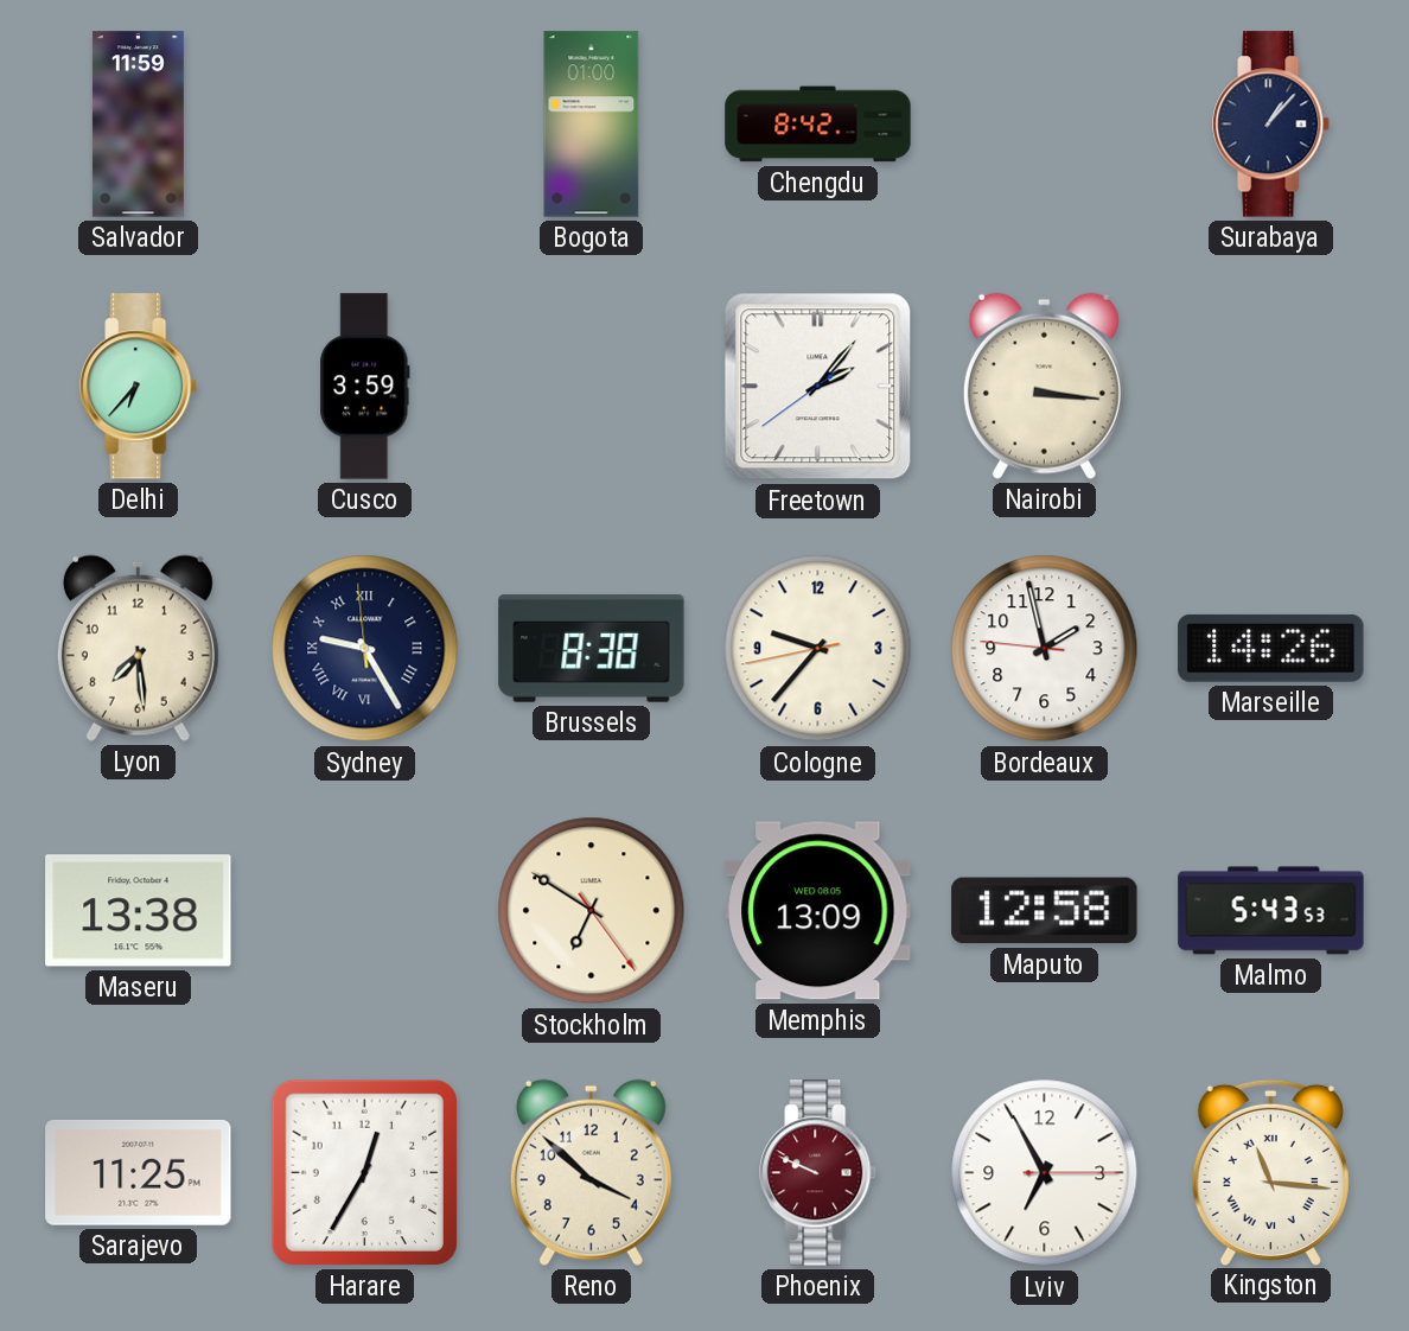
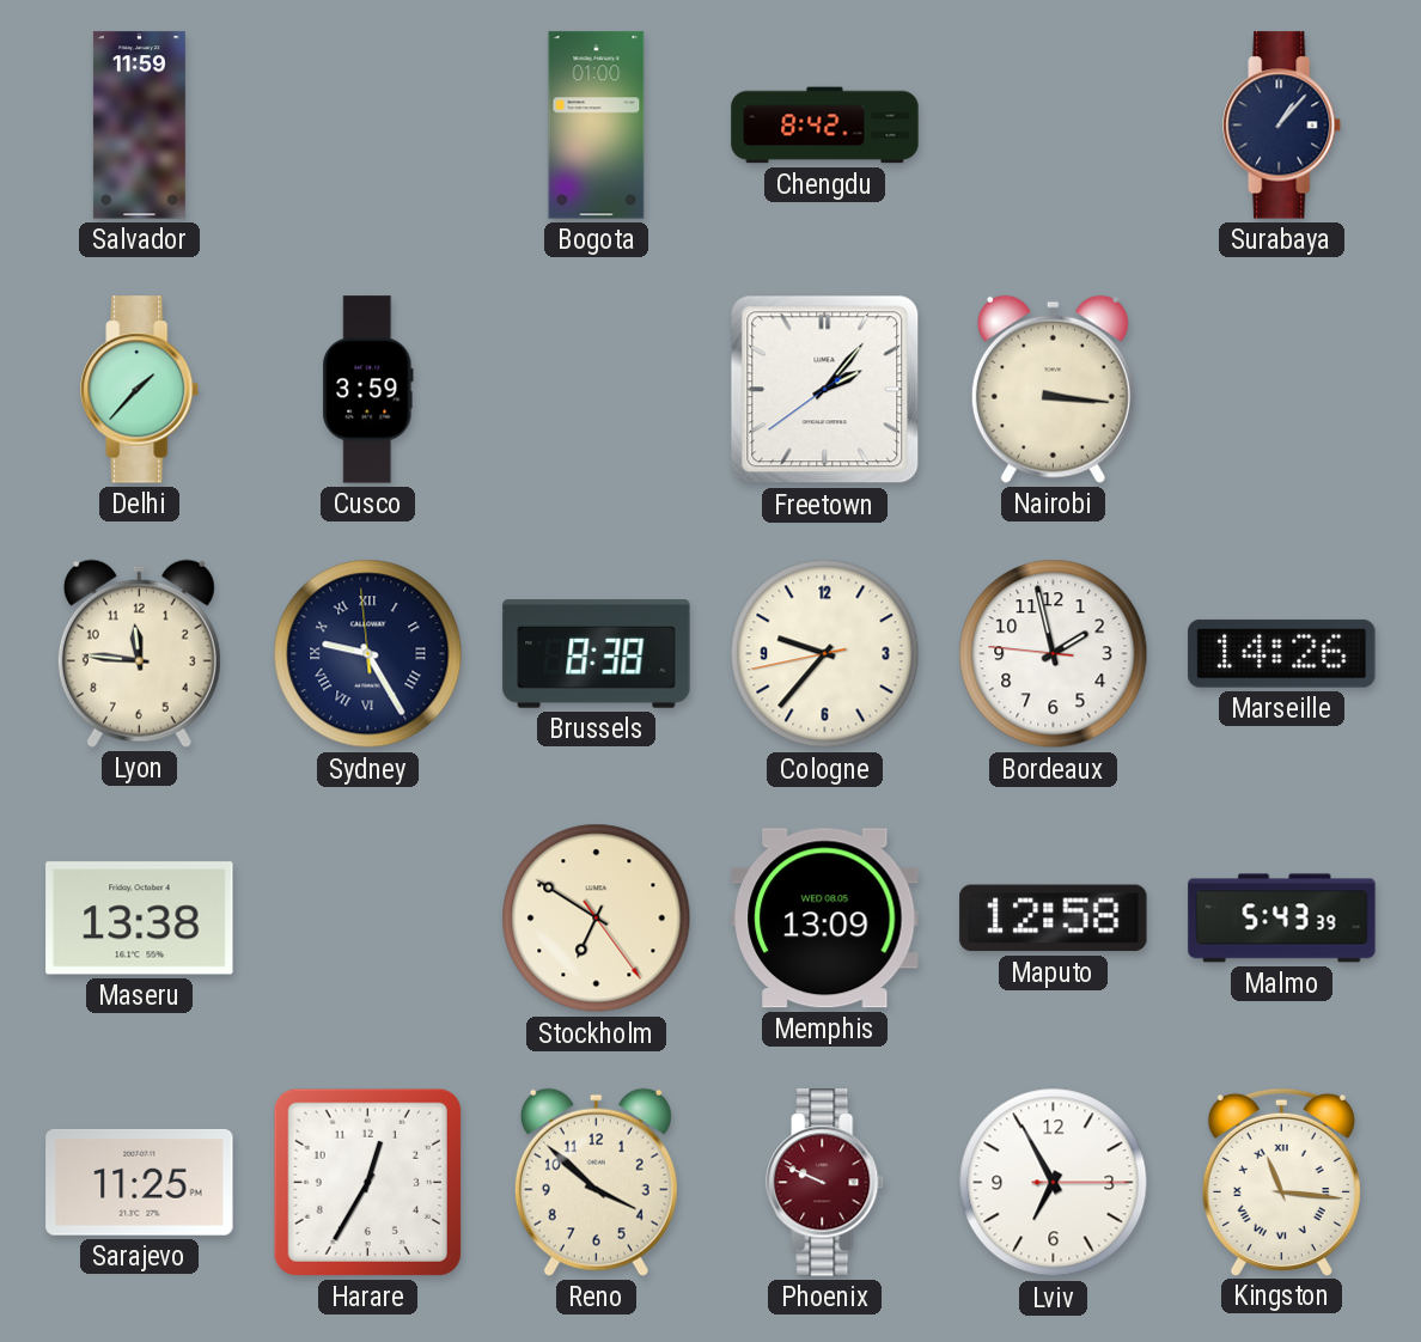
Delhi: 6:37 -> 1:37
Lyon: 7:29 -> 11:46
Malmo: 5:43:53 -> 5:43:39
